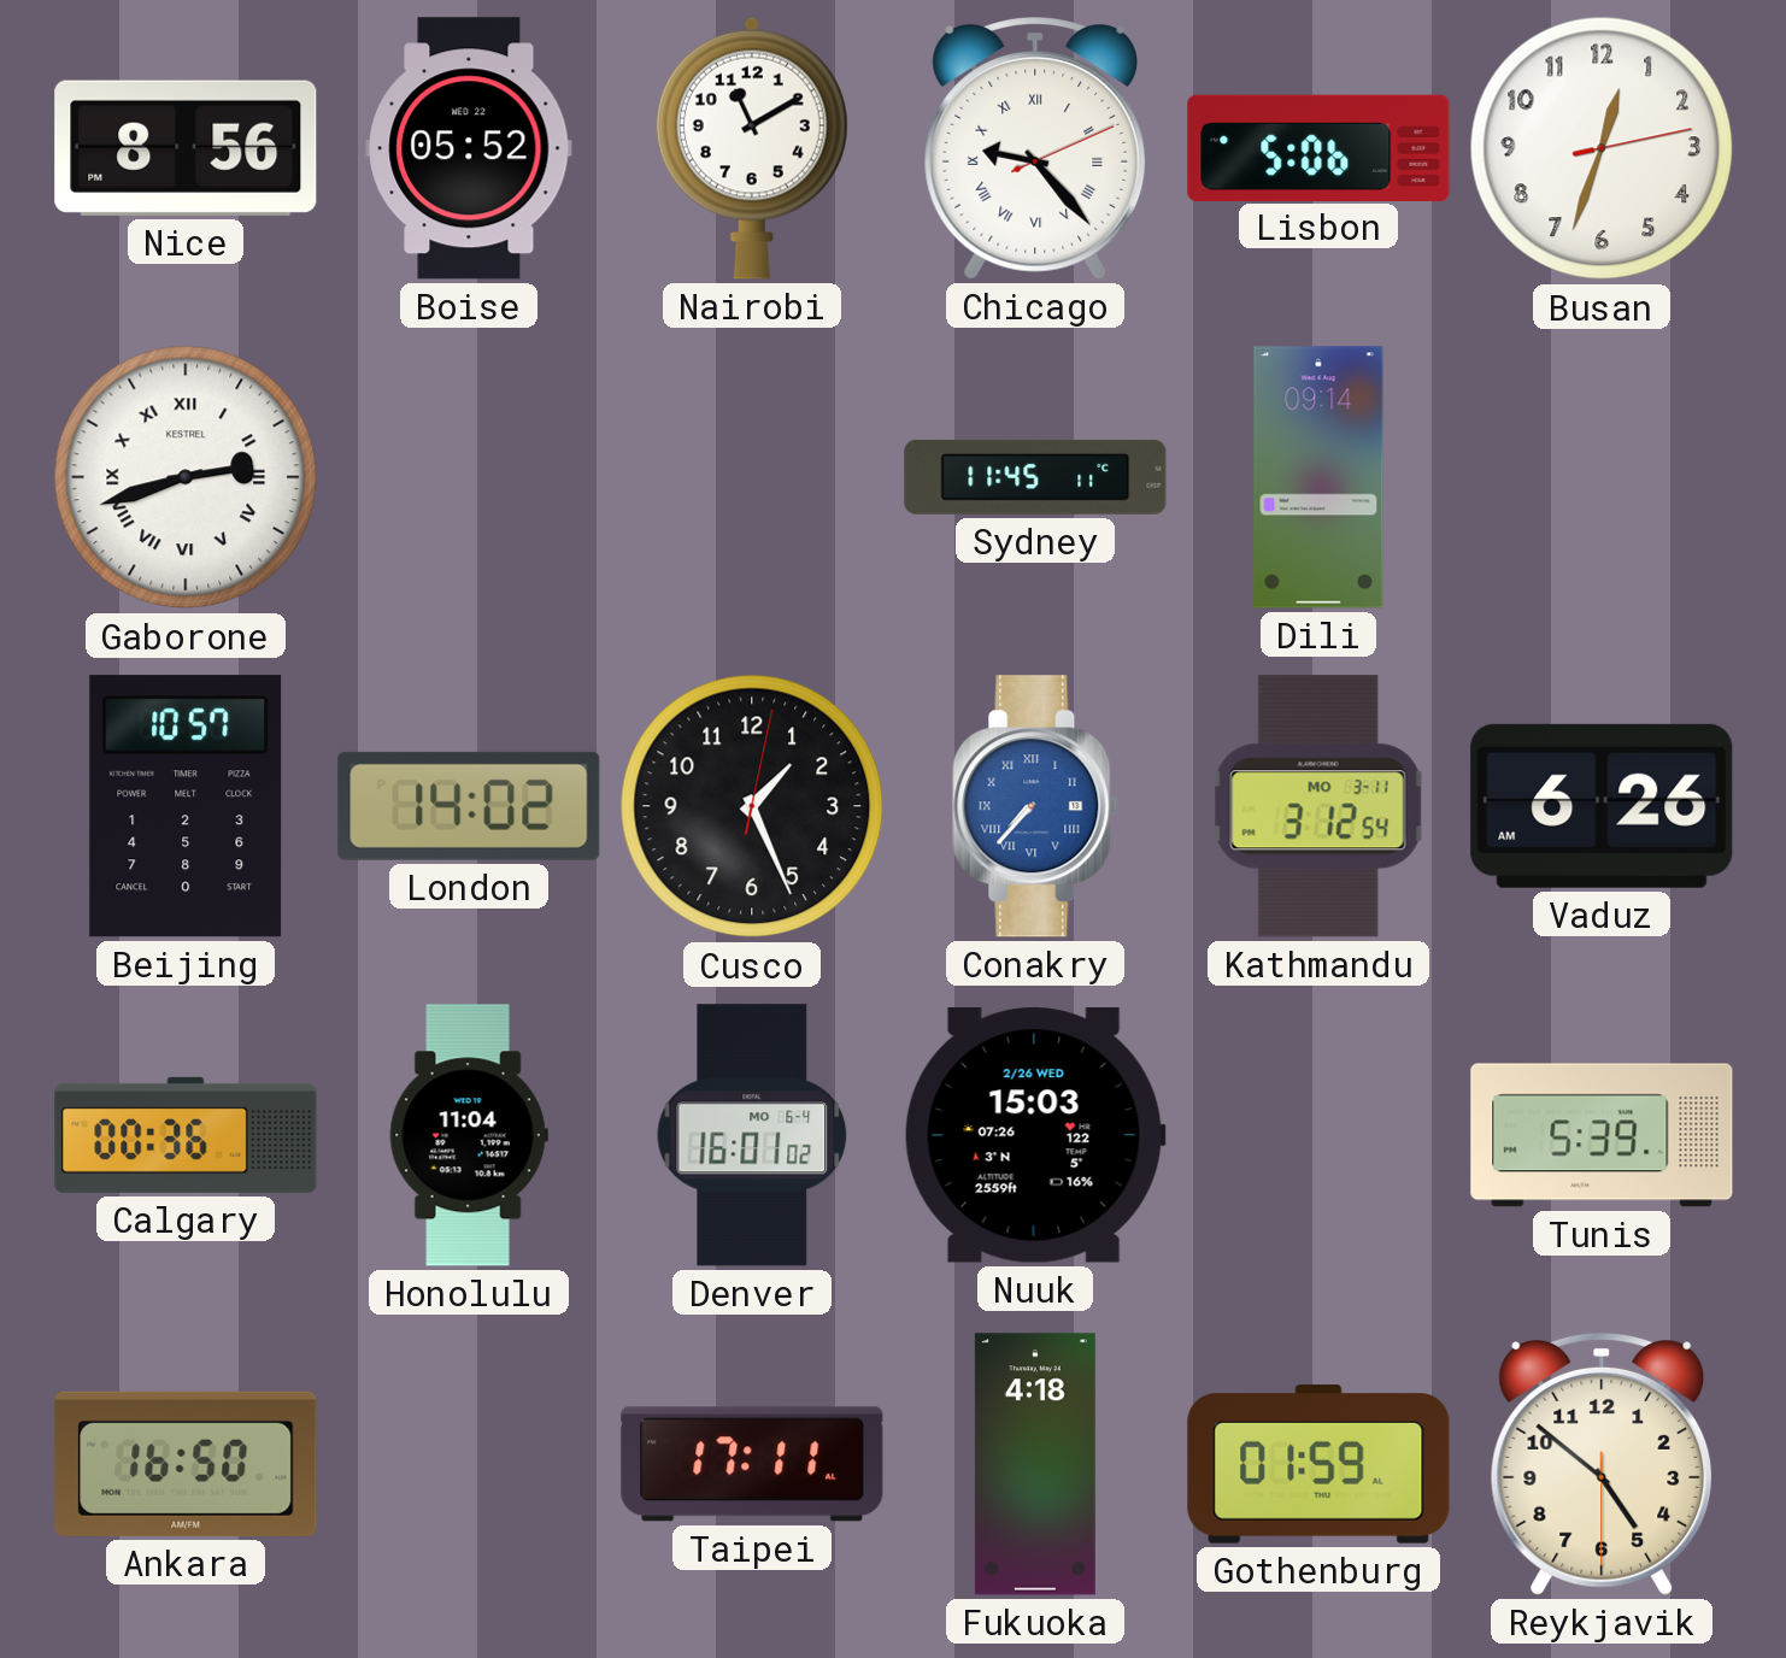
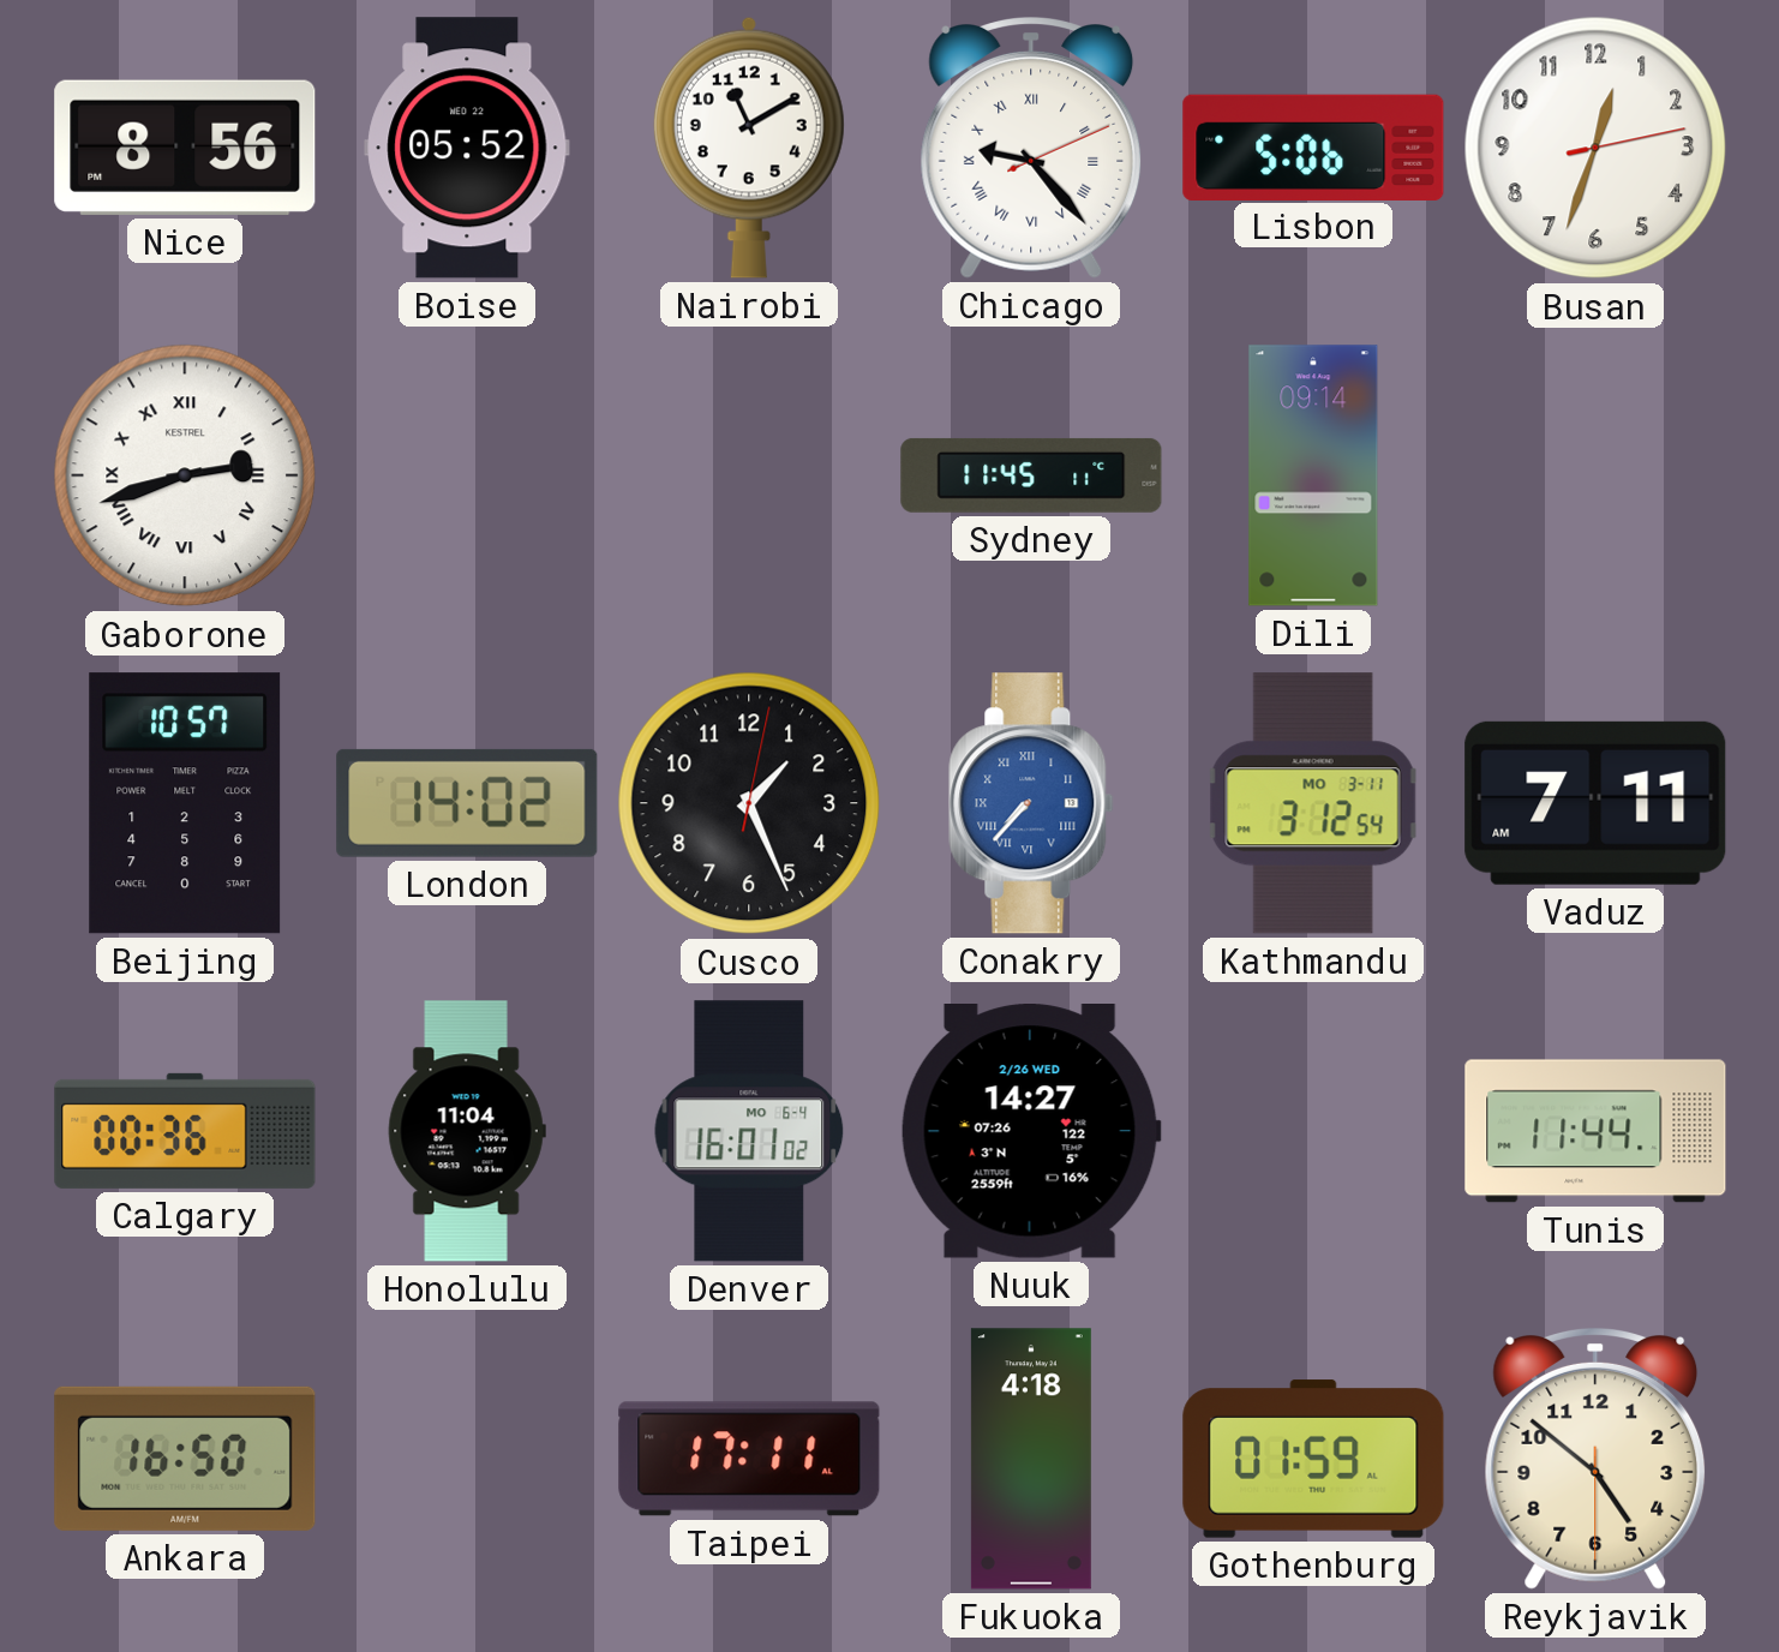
Vaduz: 6:26 -> 7:11
Nuuk: 15:03 -> 14:27
Tunis: 5:39 -> 11:44
